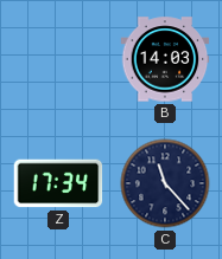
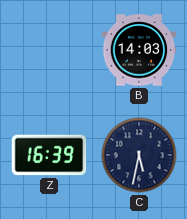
Z: 17:34 -> 16:39
C: 11:23 -> 5:32
